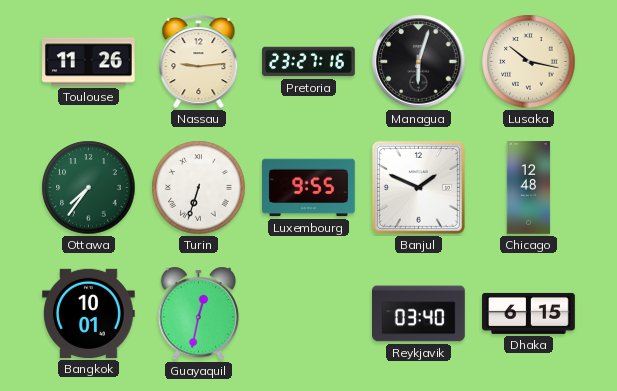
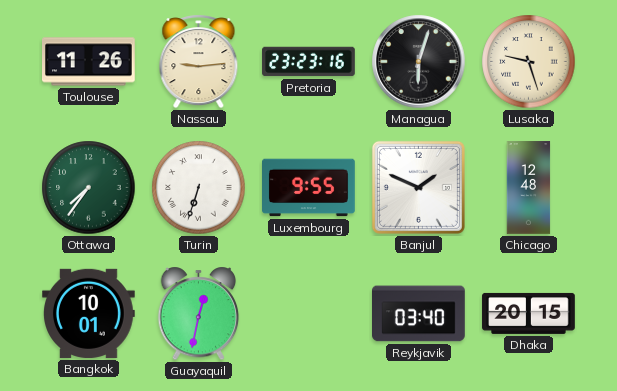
Pretoria: 23:27 -> 23:23
Lusaka: 10:17 -> 9:27
Dhaka: 6:15 -> 20:15
